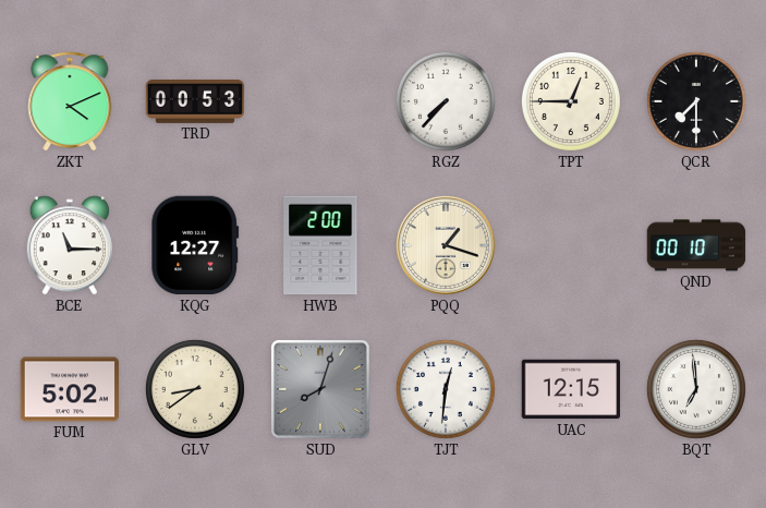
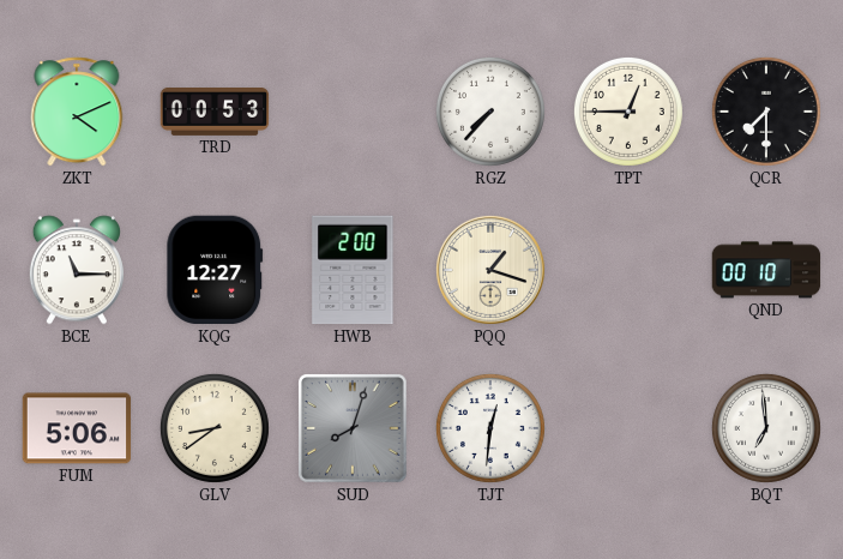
FUM: 5:02 -> 5:06
UAC: 12:15 -> none
